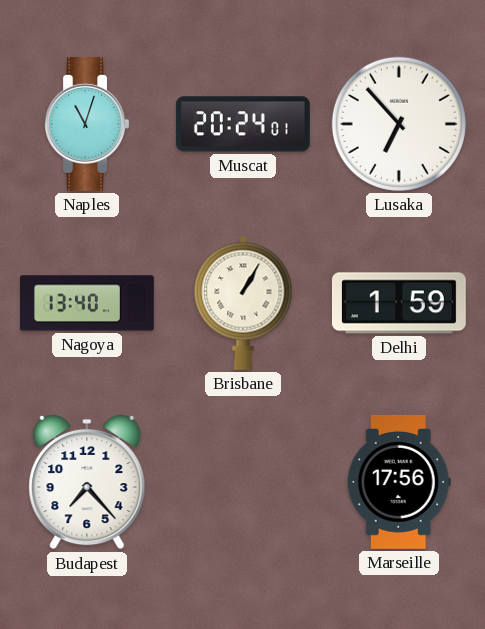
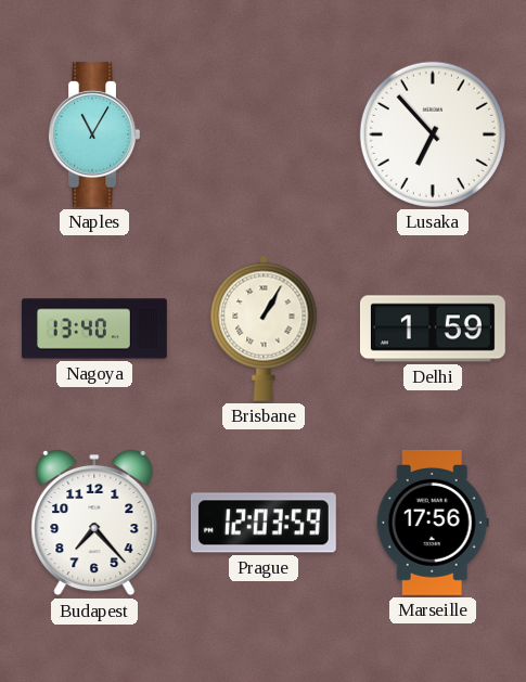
Naples: 11:03 -> 11:05
Muscat: 20:24 -> none
Prague: none -> 12:03
